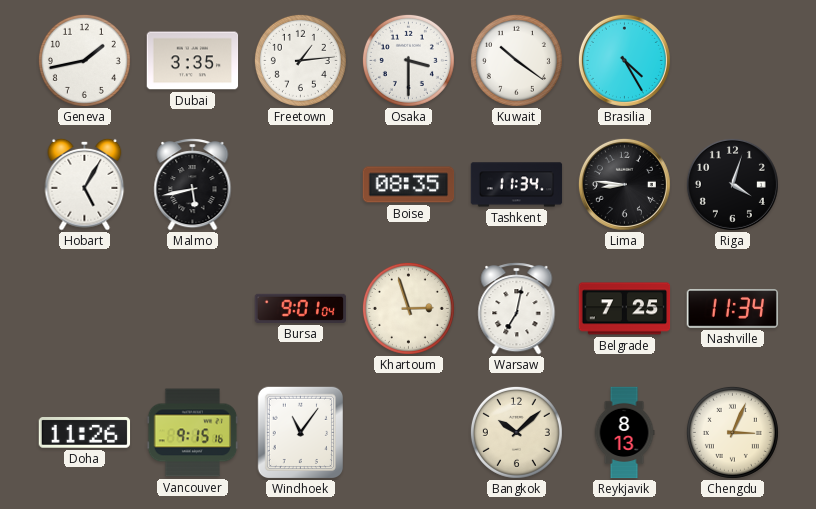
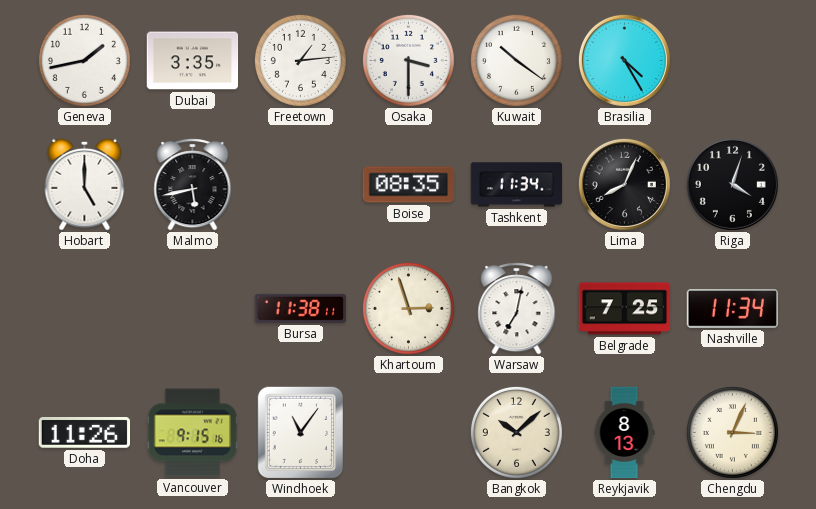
Hobart: 5:05 -> 5:00
Lima: 8:46 -> 8:04
Bursa: 9:01 -> 11:38
